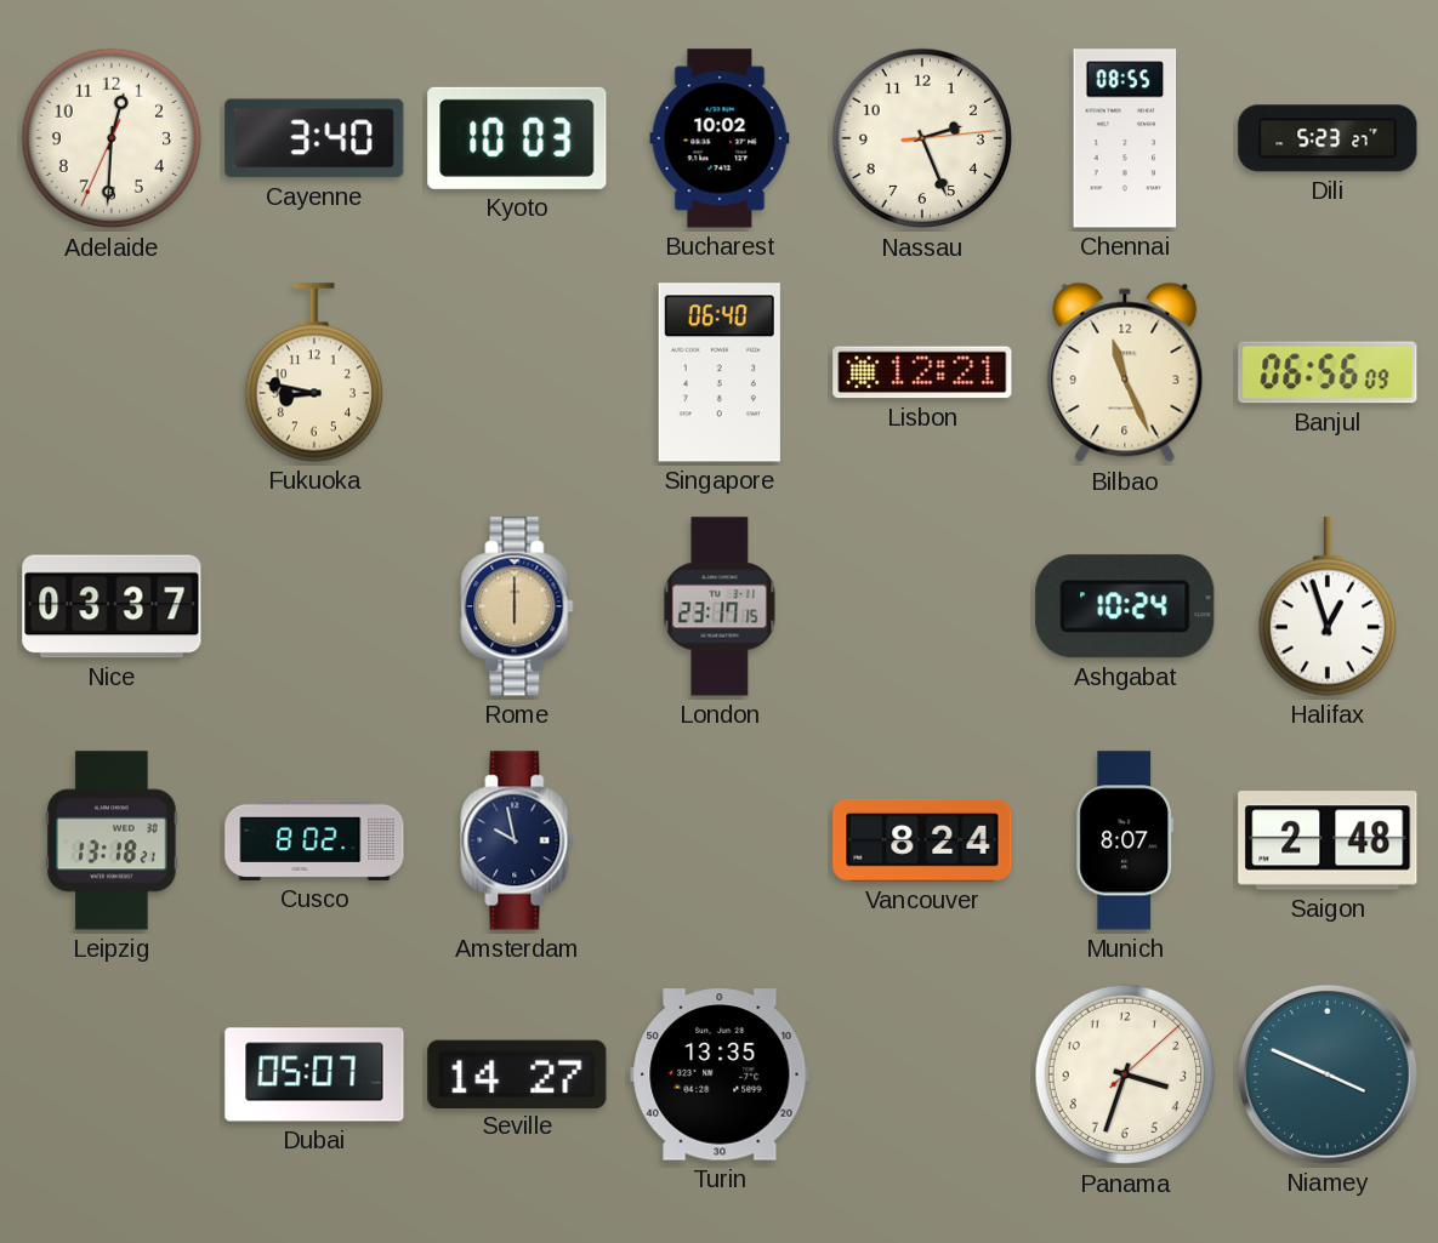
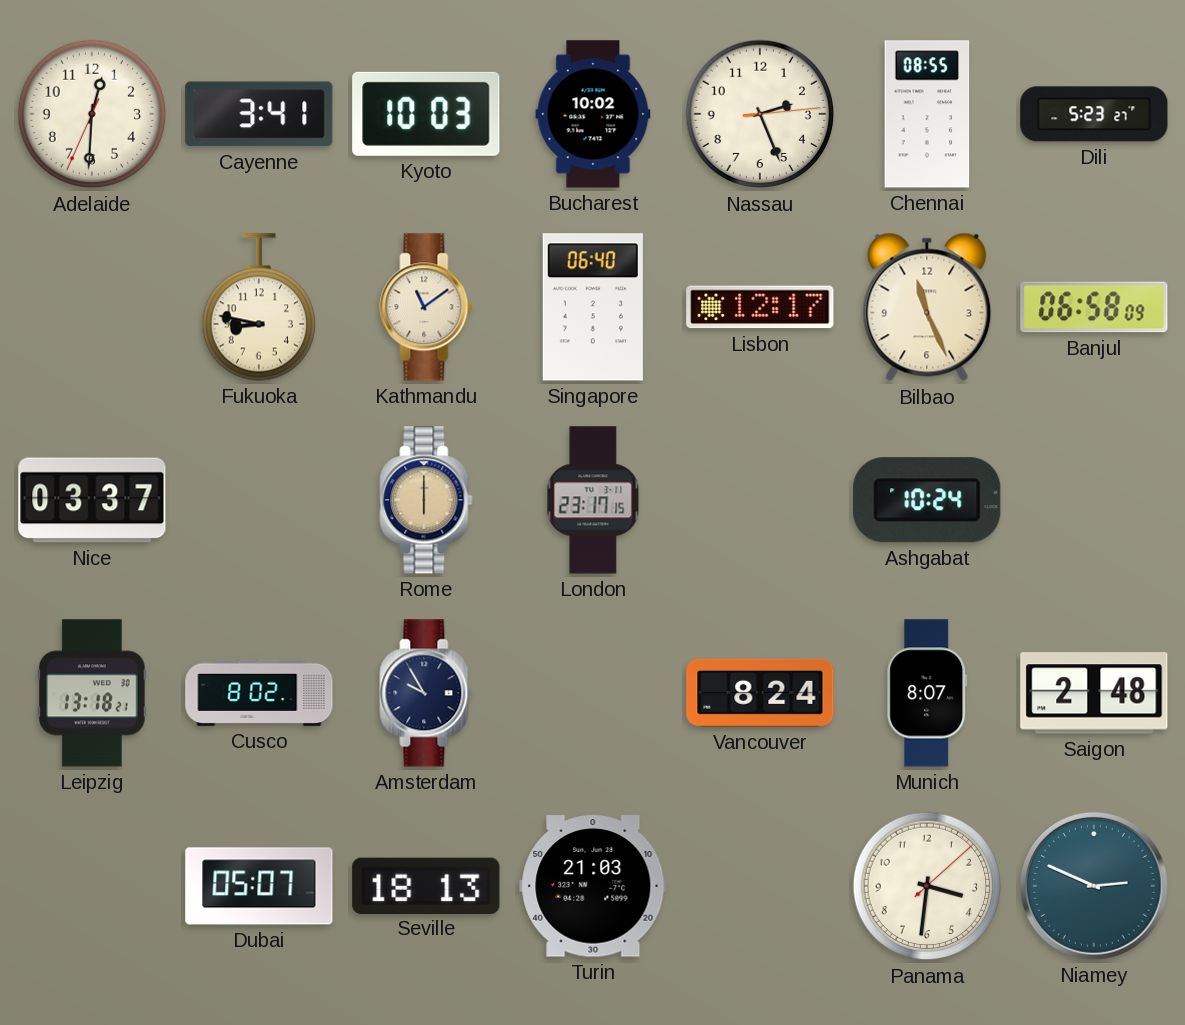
Cayenne: 3:40 -> 3:41
Kathmandu: none -> 11:09
Lisbon: 12:21 -> 12:17
Banjul: 06:56 -> 06:58
Halifax: 12:57 -> none
Amsterdam: 9:58 -> 9:55
Seville: 14:27 -> 18:13
Turin: 13:35 -> 21:03
Panama: 3:33 -> 3:31
Niamey: 3:49 -> 2:49
